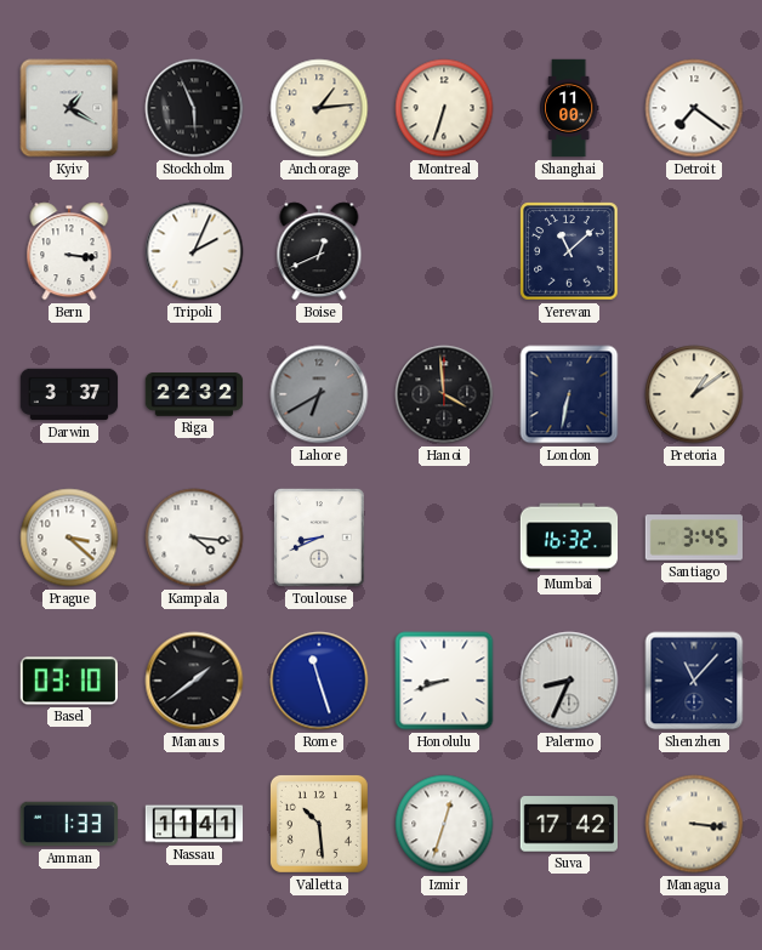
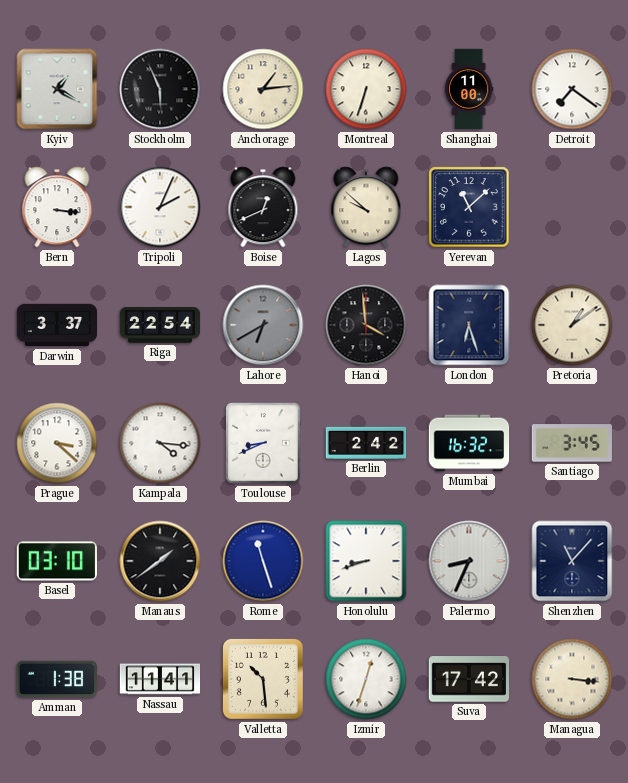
Lagos: none -> 9:52
Riga: 22:32 -> 22:54
London: 6:32 -> 6:27
Berlin: none -> 2:42
Amman: 1:33 -> 1:38
